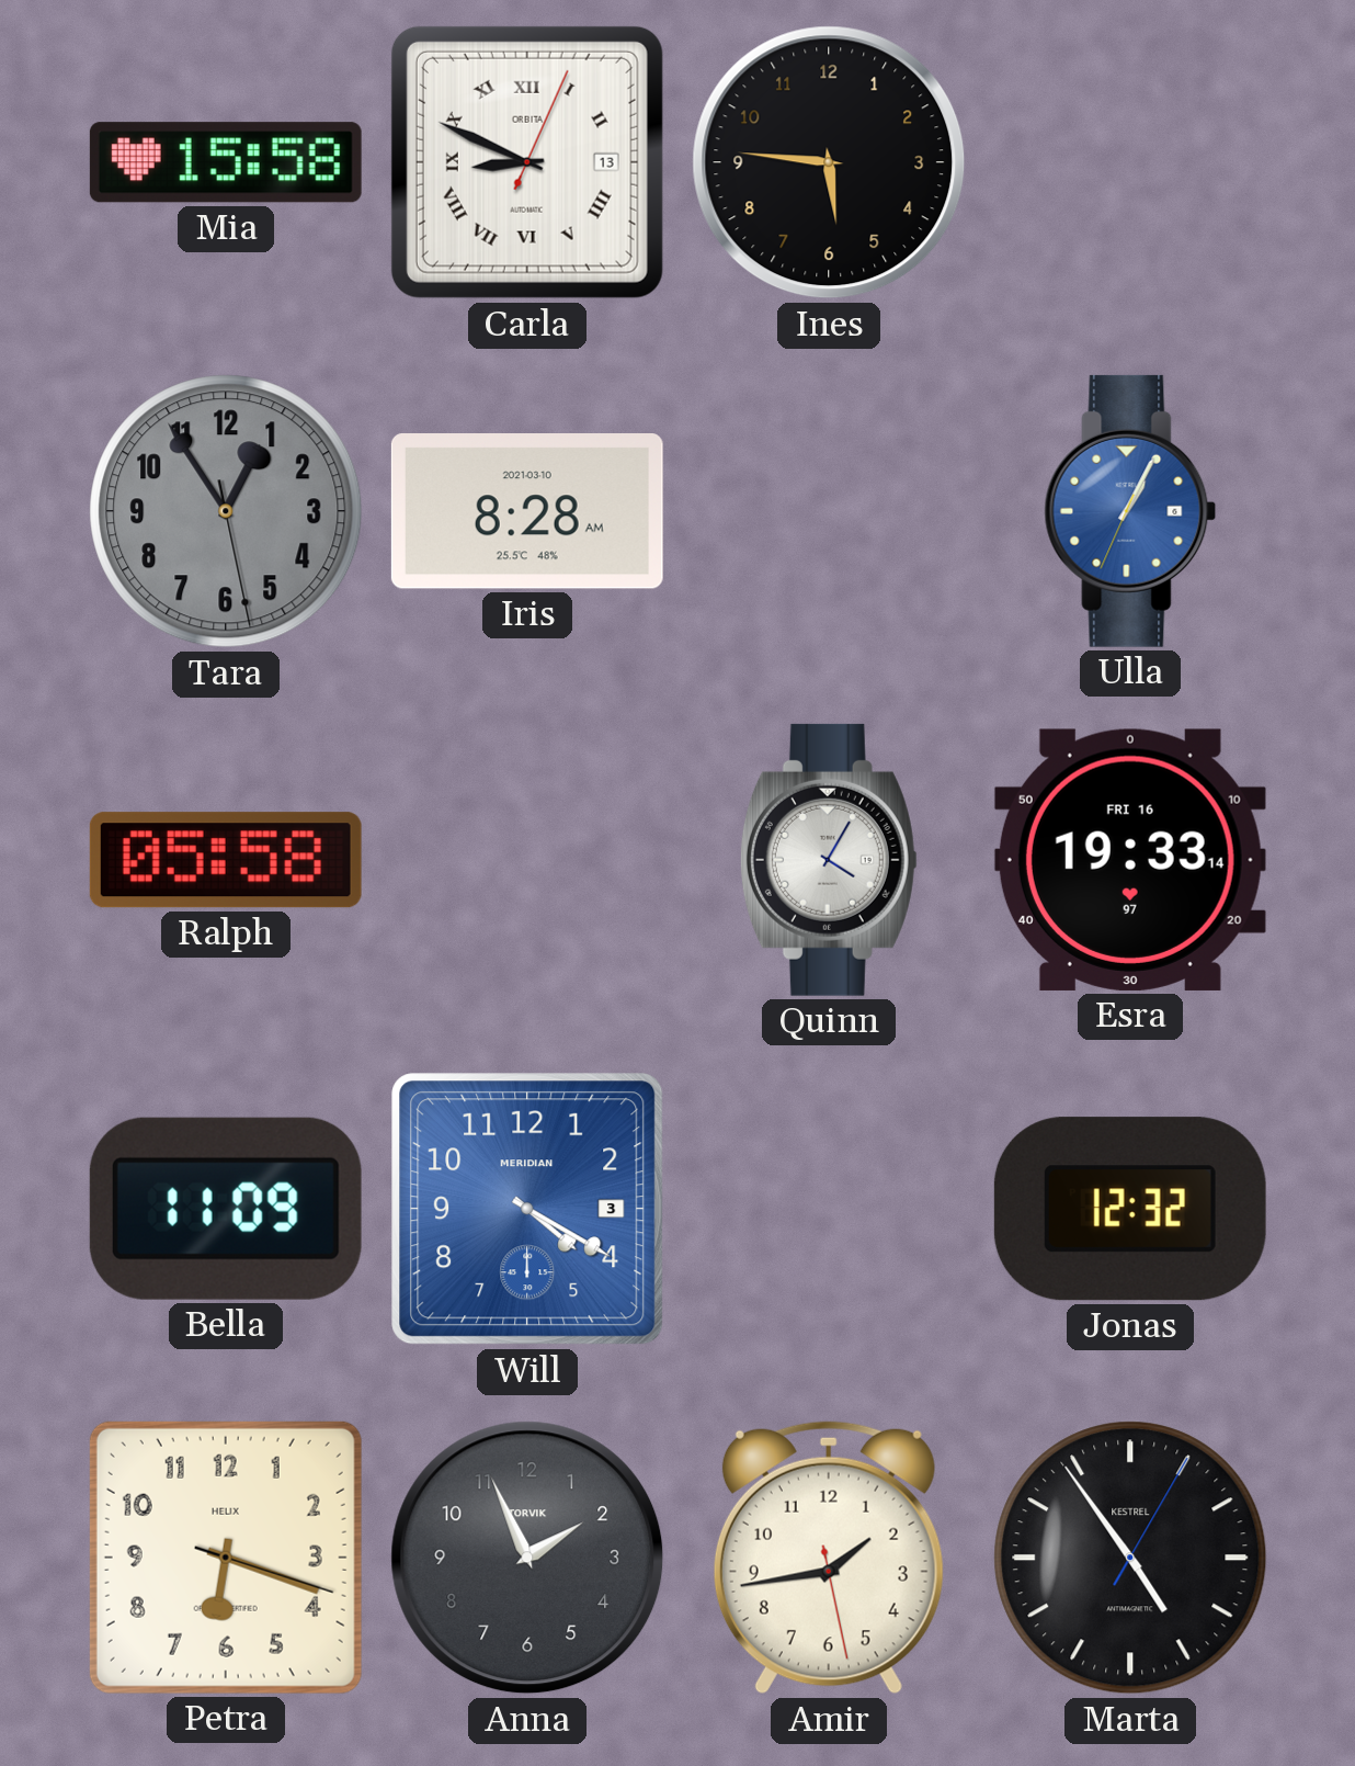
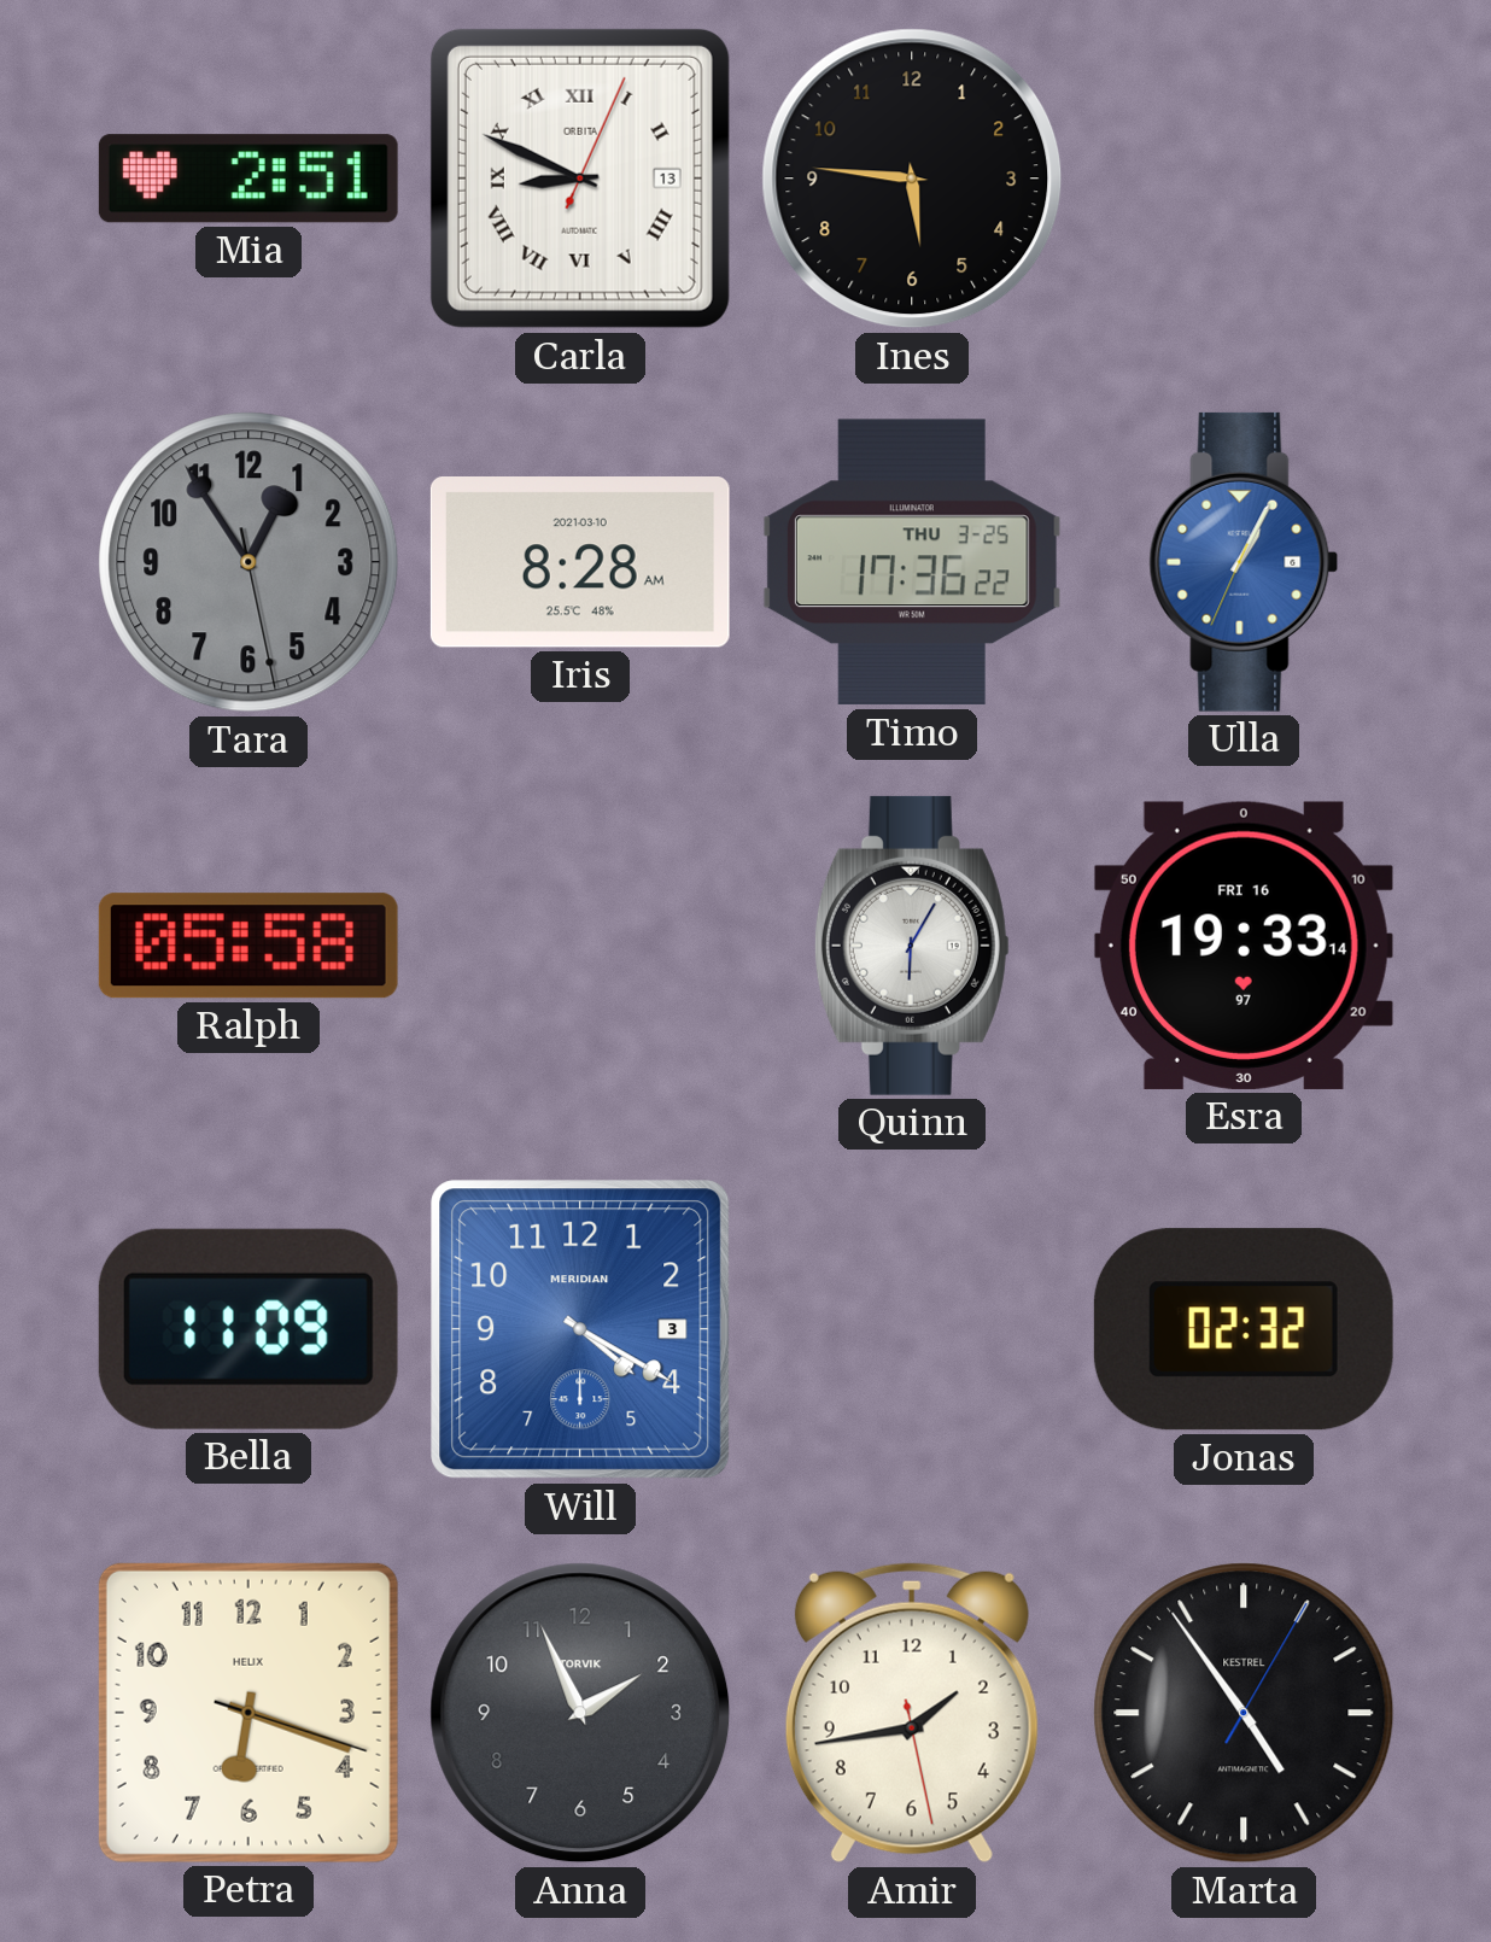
Mia: 15:58 -> 2:51
Timo: none -> 17:36
Quinn: 4:05 -> 6:05
Jonas: 12:32 -> 02:32
